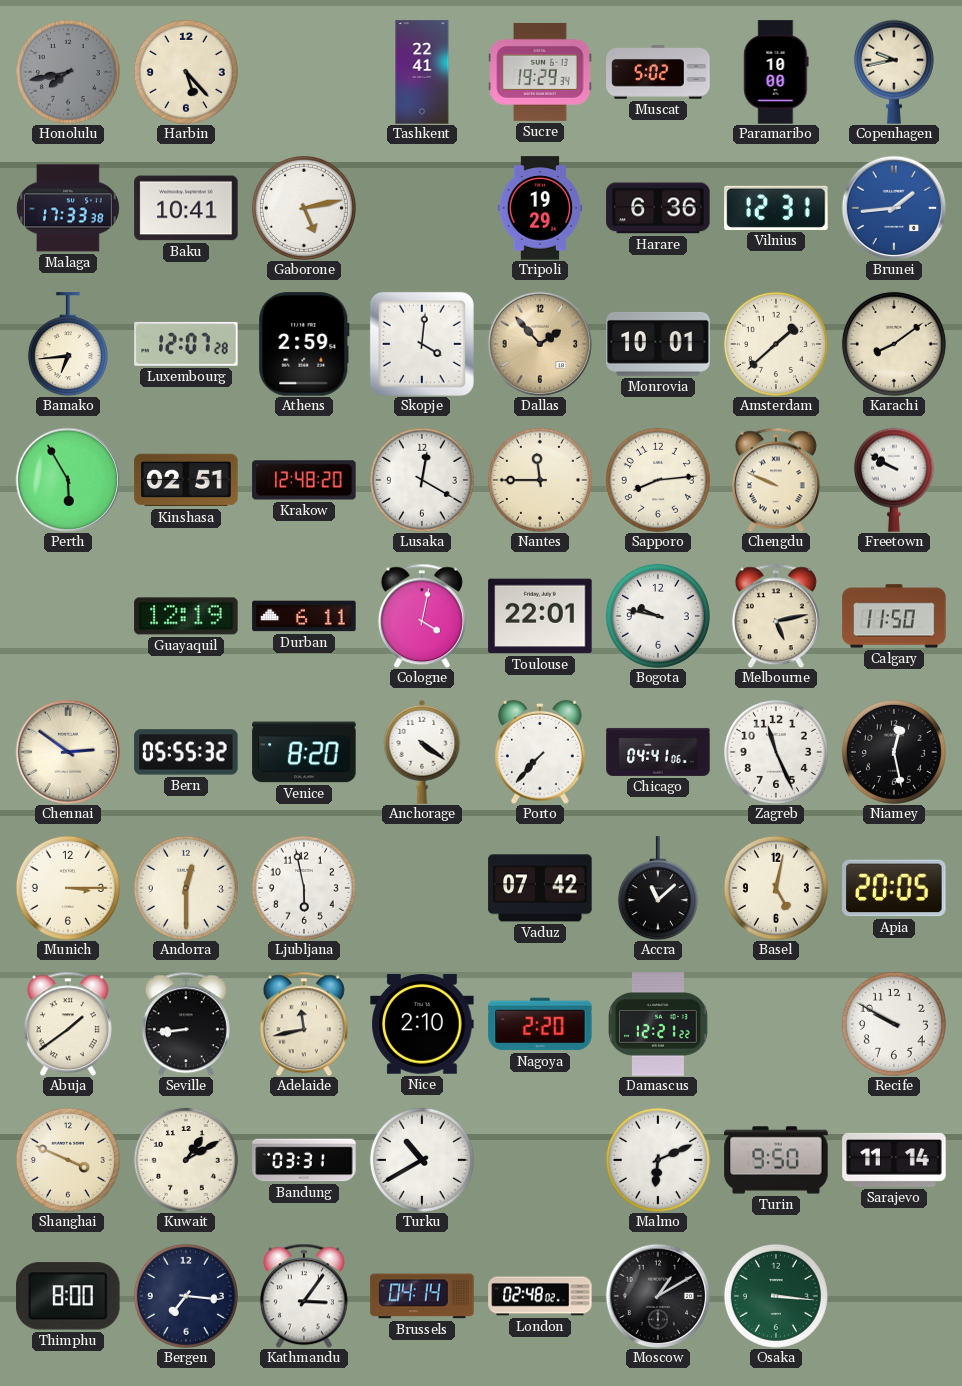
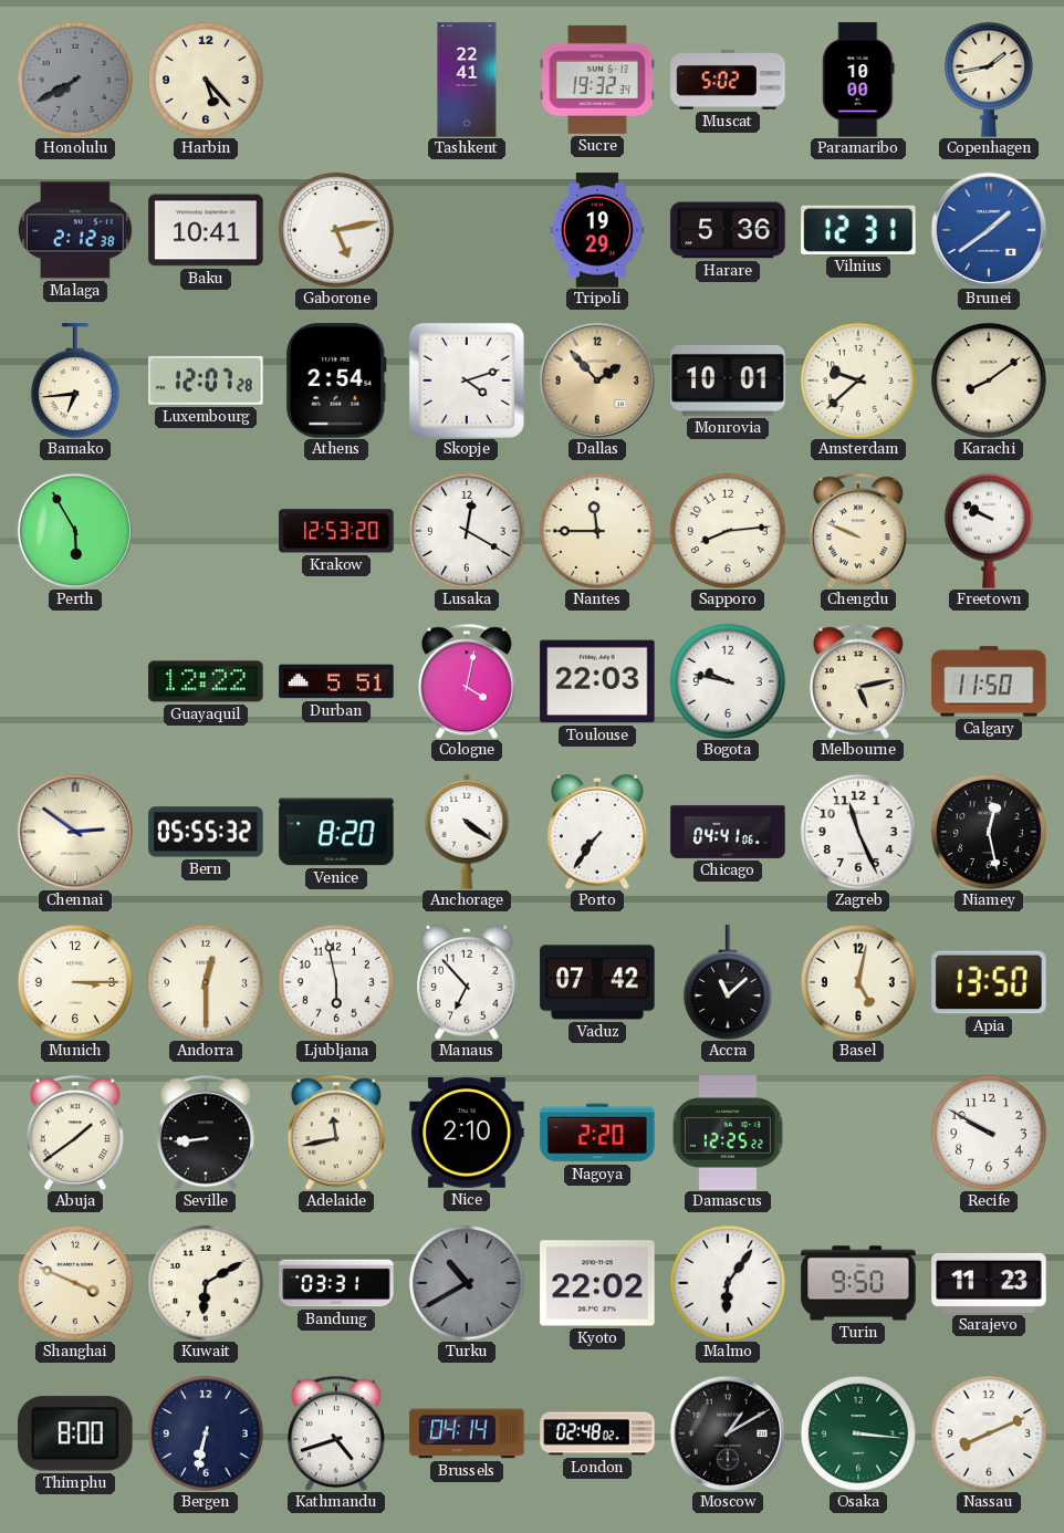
Honolulu: 7:43 -> 7:40
Sucre: 19:29 -> 19:32
Copenhagen: 9:43 -> 1:43
Malaga: 17:33 -> 2:12
Harare: 6:36 -> 5:36
Brunei: 1:44 -> 1:39
Athens: 2:59 -> 2:54
Skopje: 4:01 -> 4:12
Amsterdam: 1:38 -> 9:38
Kinshasa: 02:51 -> none
Krakow: 12:48 -> 12:53
Guayaquil: 12:19 -> 12:22
Durban: 6:11 -> 5:51
Toulouse: 22:01 -> 22:03
Porto: 7:37 -> 7:36
Manaus: none -> 6:53
Apia: 20:05 -> 13:50
Damascus: 12:21 -> 12:25
Kuwait: 1:10 -> 6:10
Turku dial: white -> grey
Kyoto: none -> 22:02
Malmo: 6:11 -> 6:06
Sarajevo: 11:14 -> 11:23
Bergen: 7:16 -> 6:32
Kathmandu: 3:06 -> 4:42
Nassau: none -> 8:11
